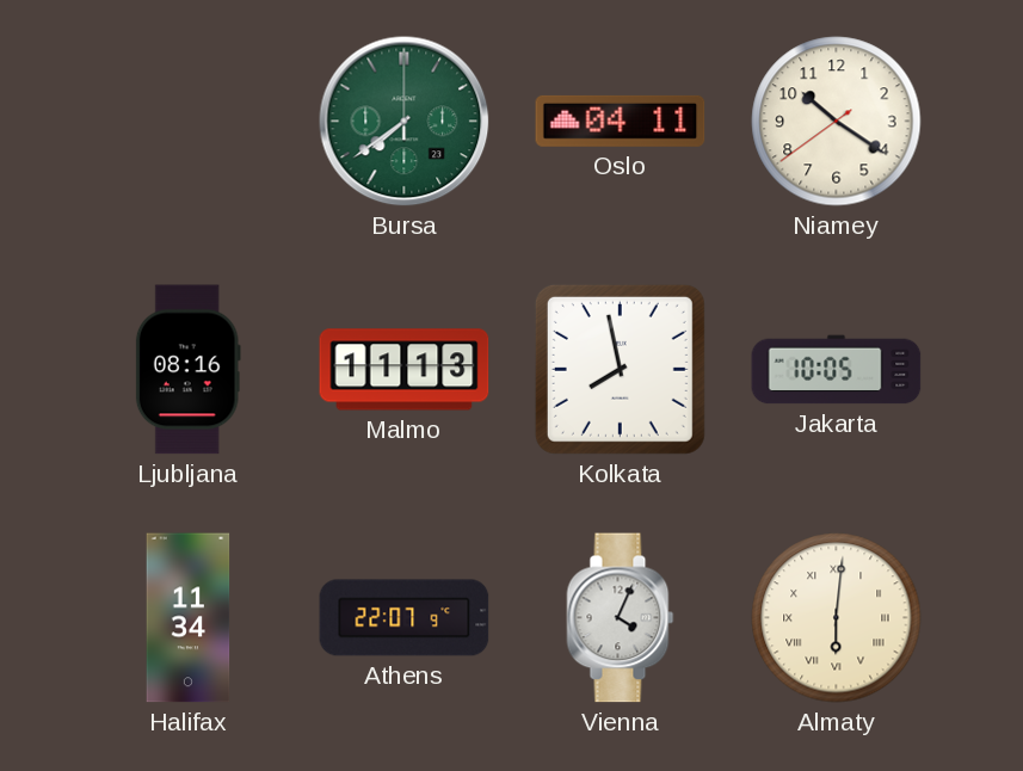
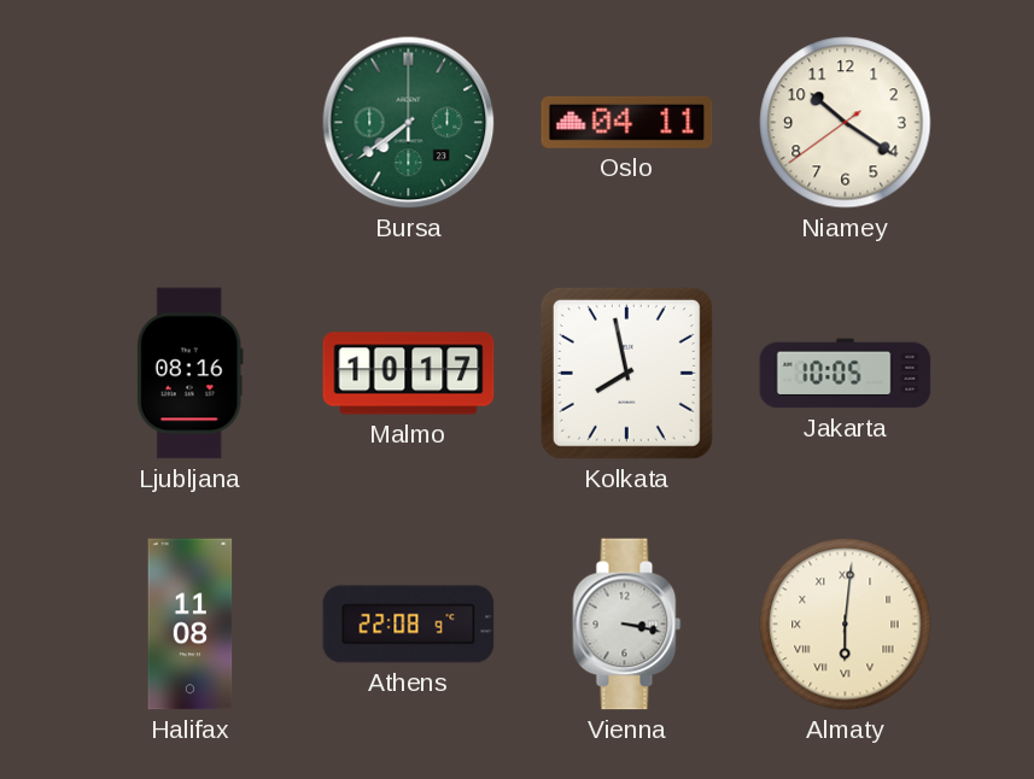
Malmo: 11:13 -> 10:17
Halifax: 11:34 -> 11:08
Athens: 22:07 -> 22:08
Vienna: 4:04 -> 3:17
